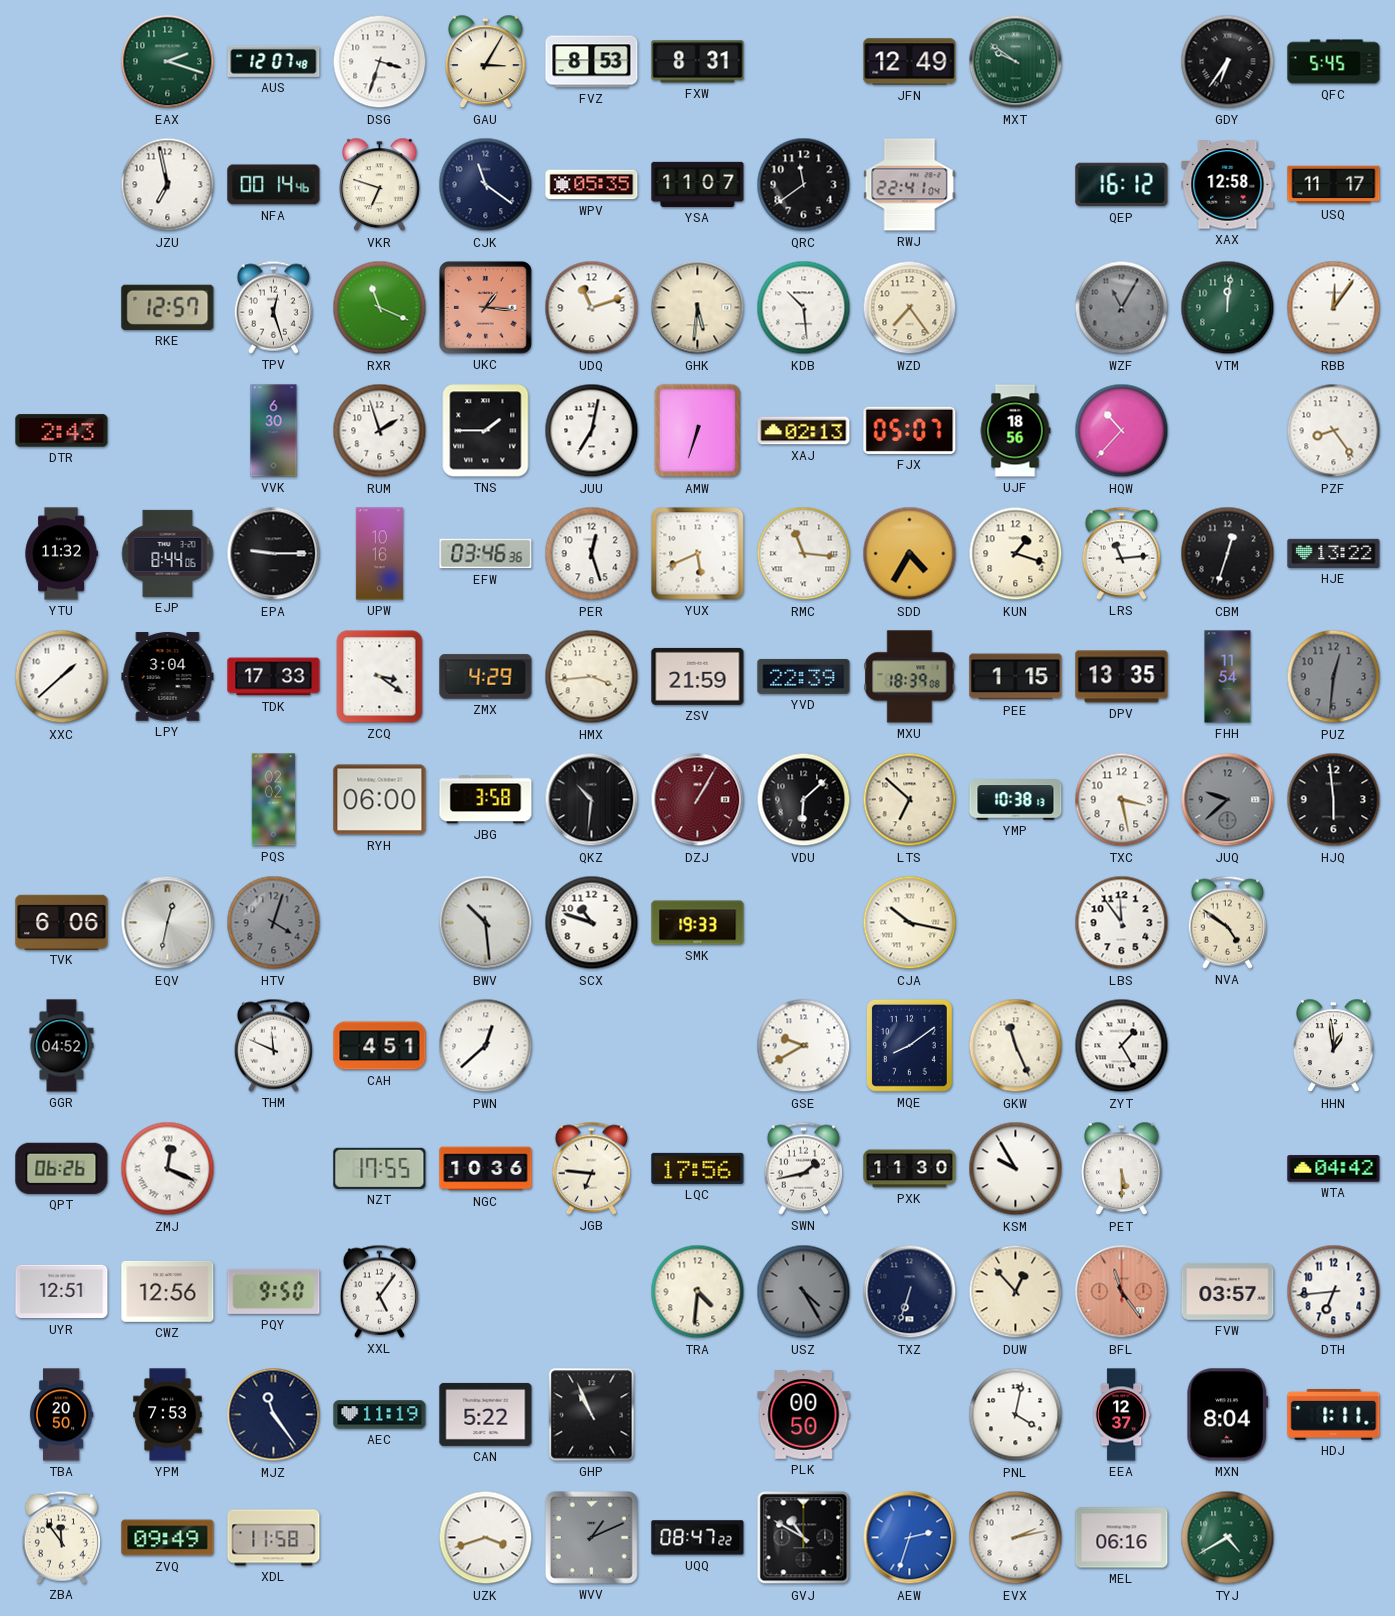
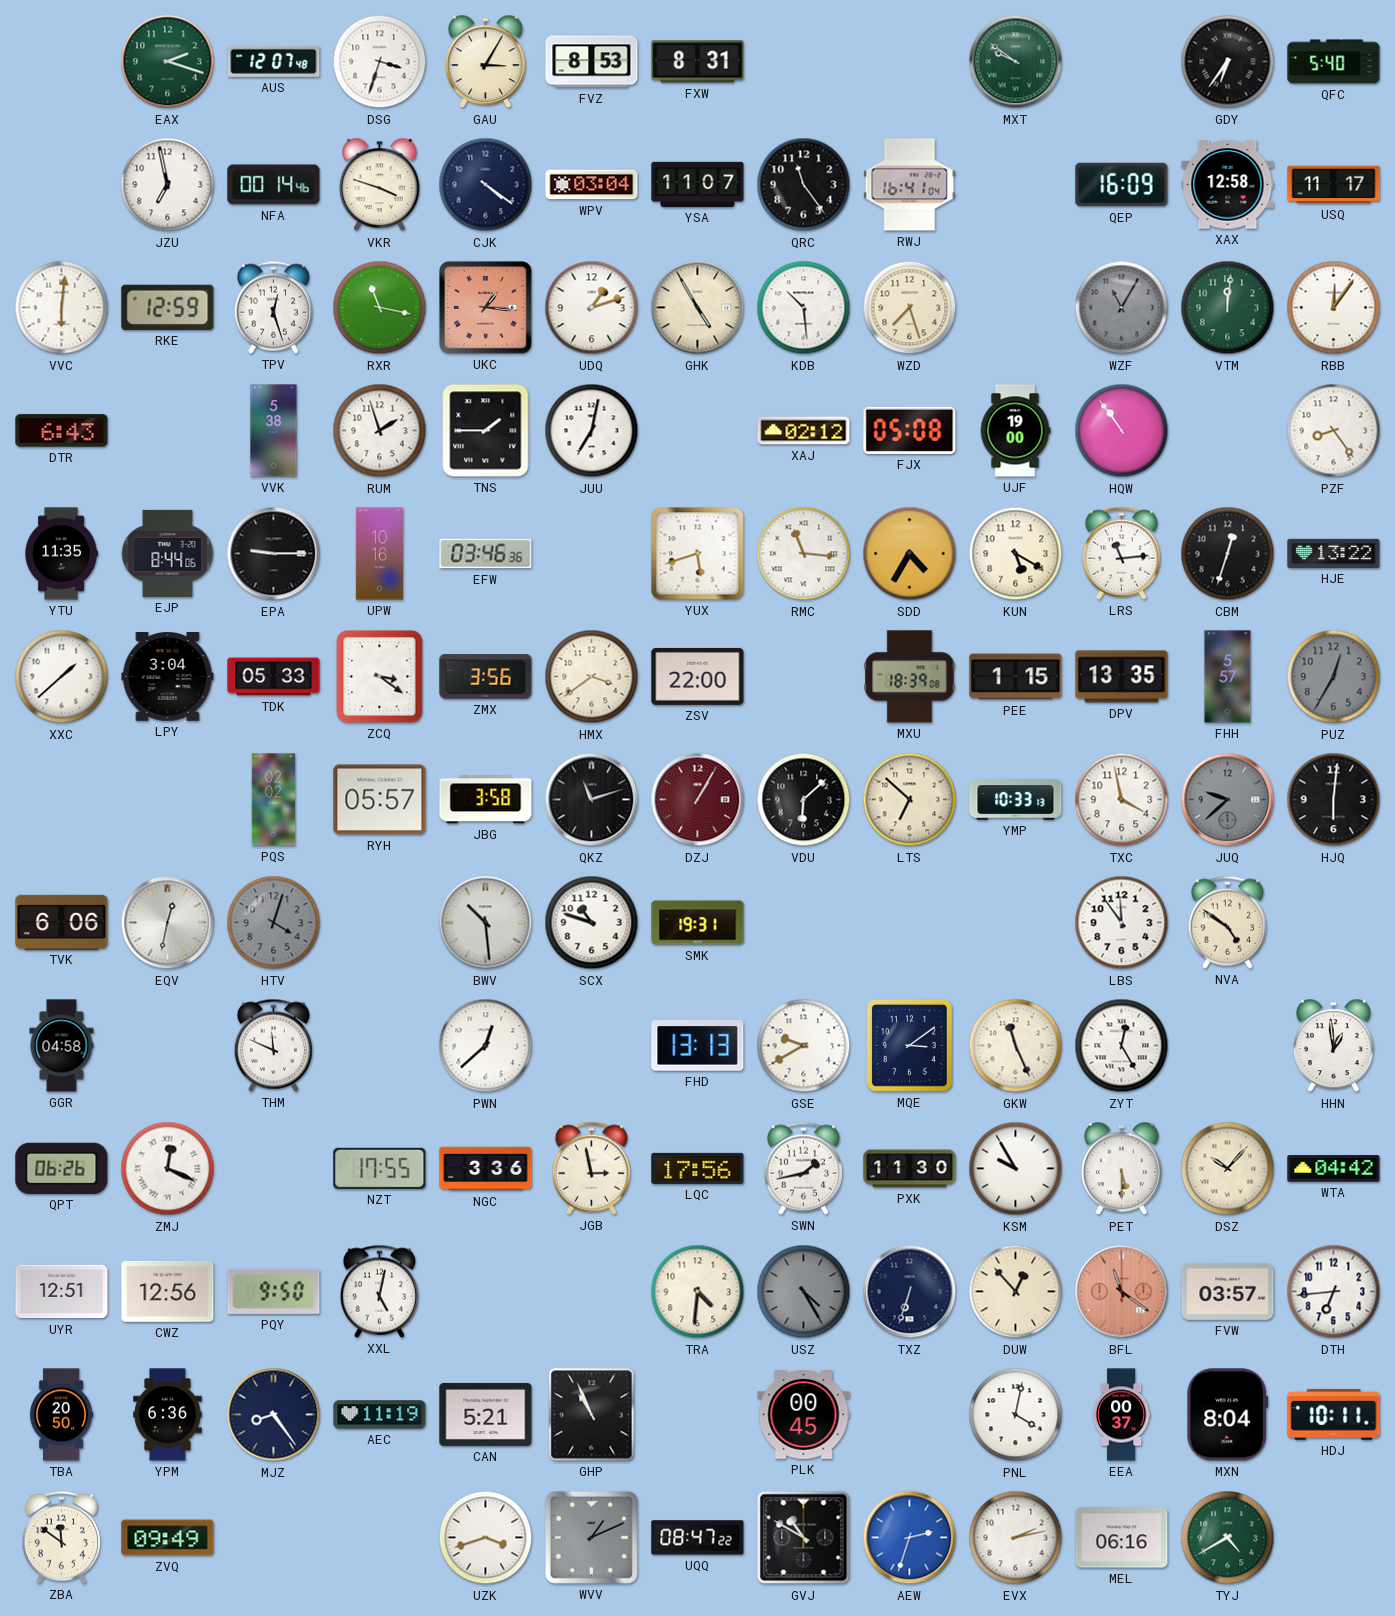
JFN: 12:49 -> none
QFC: 5:45 -> 5:40
VKR: 6:48 -> 3:48
CJK: 11:21 -> 4:21
WPV: 05:35 -> 03:04
QRC: 11:39 -> 11:24
RWJ: 22:41 -> 16:41
QEP: 16:12 -> 16:09
VVC: none -> 6:01
RKE: 12:57 -> 12:59
RXR: 11:19 -> 11:17
UDQ: 11:12 -> 1:12
GHK: 5:31 -> 4:55
WZD: 7:24 -> 7:27
DTR: 2:43 -> 6:43
VVK: 6:30 -> 5:38
AMW: 6:33 -> none
XAJ: 02:13 -> 02:12
FJX: 05:07 -> 05:08
UJF: 18:56 -> 19:00
HQW: 10:37 -> 10:54
YTU: 11:32 -> 11:35
PER: 12:27 -> none
YUX: 5:41 -> 5:42
KUN: 1:18 -> 5:20
TDK: 17:33 -> 05:33
ZMX: 4:29 -> 3:56
HMX: 3:44 -> 3:39
ZSV: 21:59 -> 22:00
YVD: 22:39 -> none
FHH: 11:54 -> 5:57
PUZ: 12:31 -> 12:35
RYH: 06:00 -> 05:57
QKZ: 10:31 -> 11:12
YMP: 10:38 -> 10:33
TXC: 3:28 -> 3:58
HJQ: 5:59 -> 6:01
SMK: 19:33 -> 19:31
CJA: 10:17 -> none
GGR: 04:52 -> 04:58
CAH: 4:51 -> none
FHD: none -> 13:13
MQE: 8:09 -> 3:09
ZYT: 1:25 -> 12:25
NGC: 10:36 -> 3:36
JGB: 6:46 -> 2:58
DSZ: none -> 10:07
XXL: 5:06 -> 5:02
BFL: 11:24 -> 11:21
YPM: 7:53 -> 6:36
MJZ: 11:24 -> 8:24
CAN: 5:22 -> 5:21
PLK: 00:50 -> 00:45
EEA: 12:37 -> 00:37
HDJ: 1:11 -> 10:11
ZBA: 11:54 -> 11:51
XDL: 11:58 -> none
